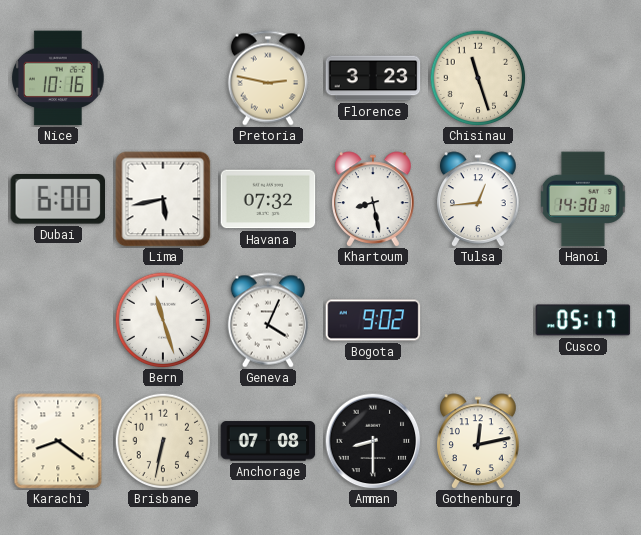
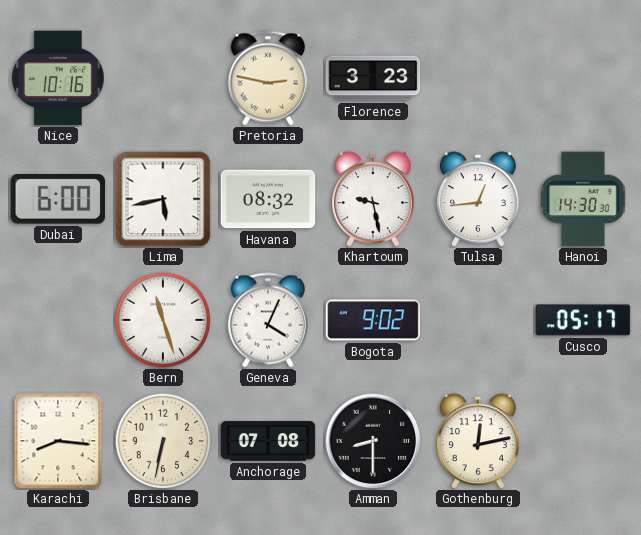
Chisinau: 11:27 -> none
Havana: 07:32 -> 08:32
Khartoum: 8:28 -> 9:28
Karachi: 8:21 -> 8:16
